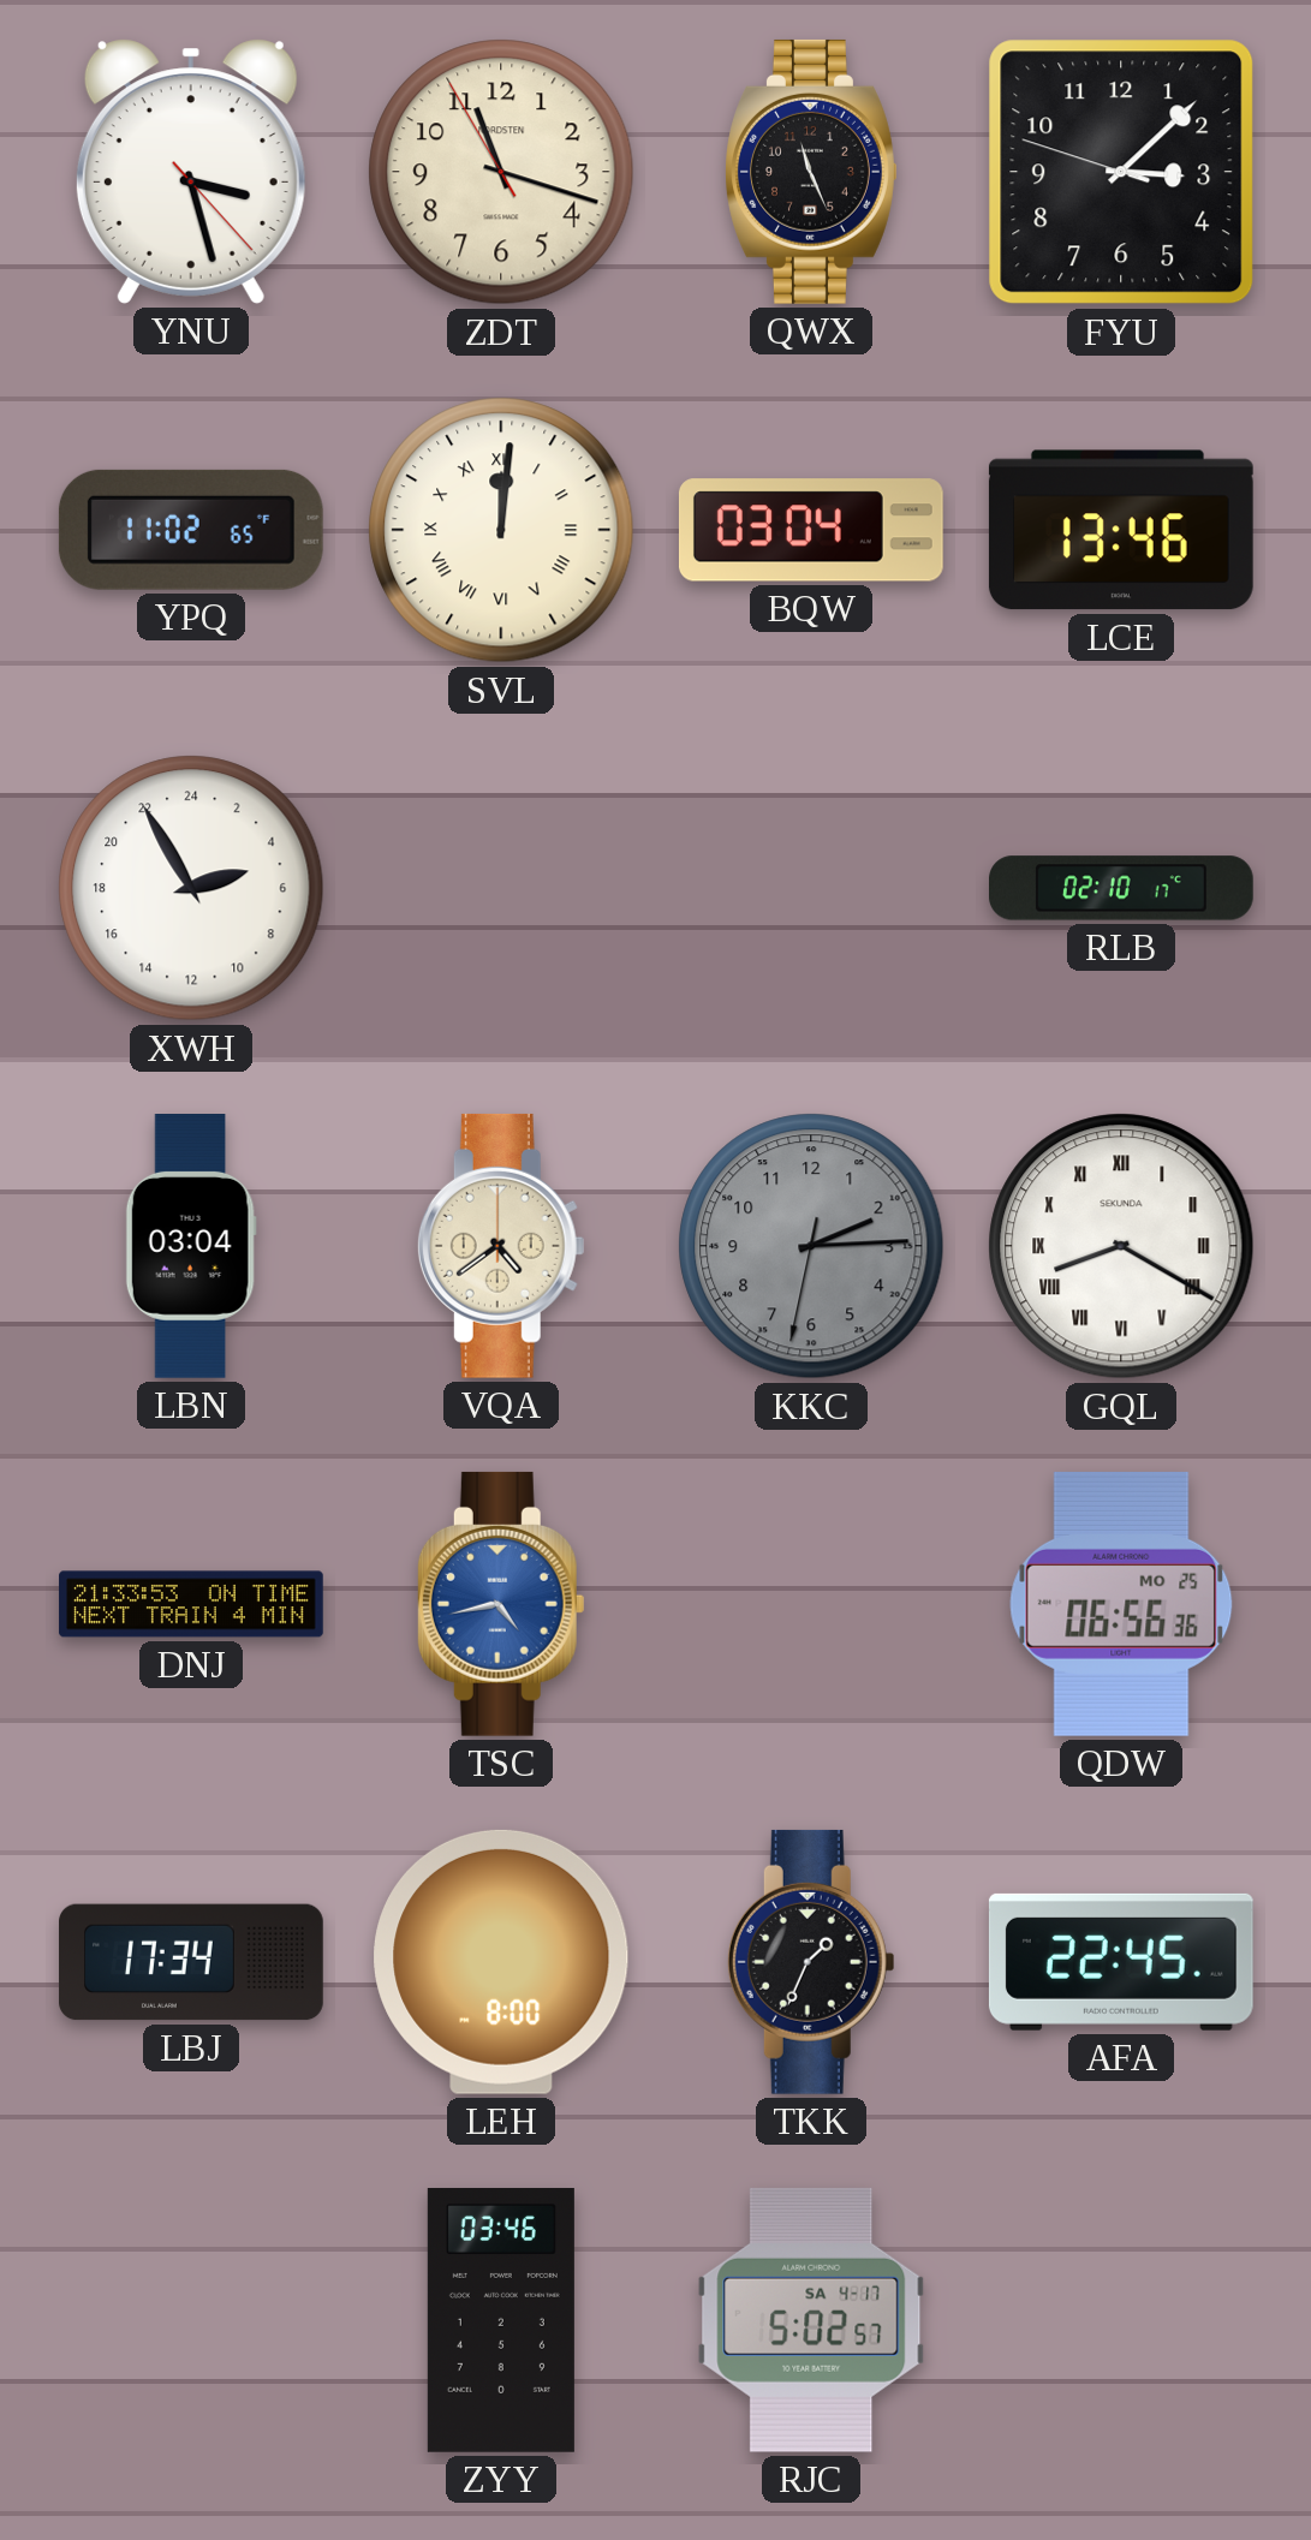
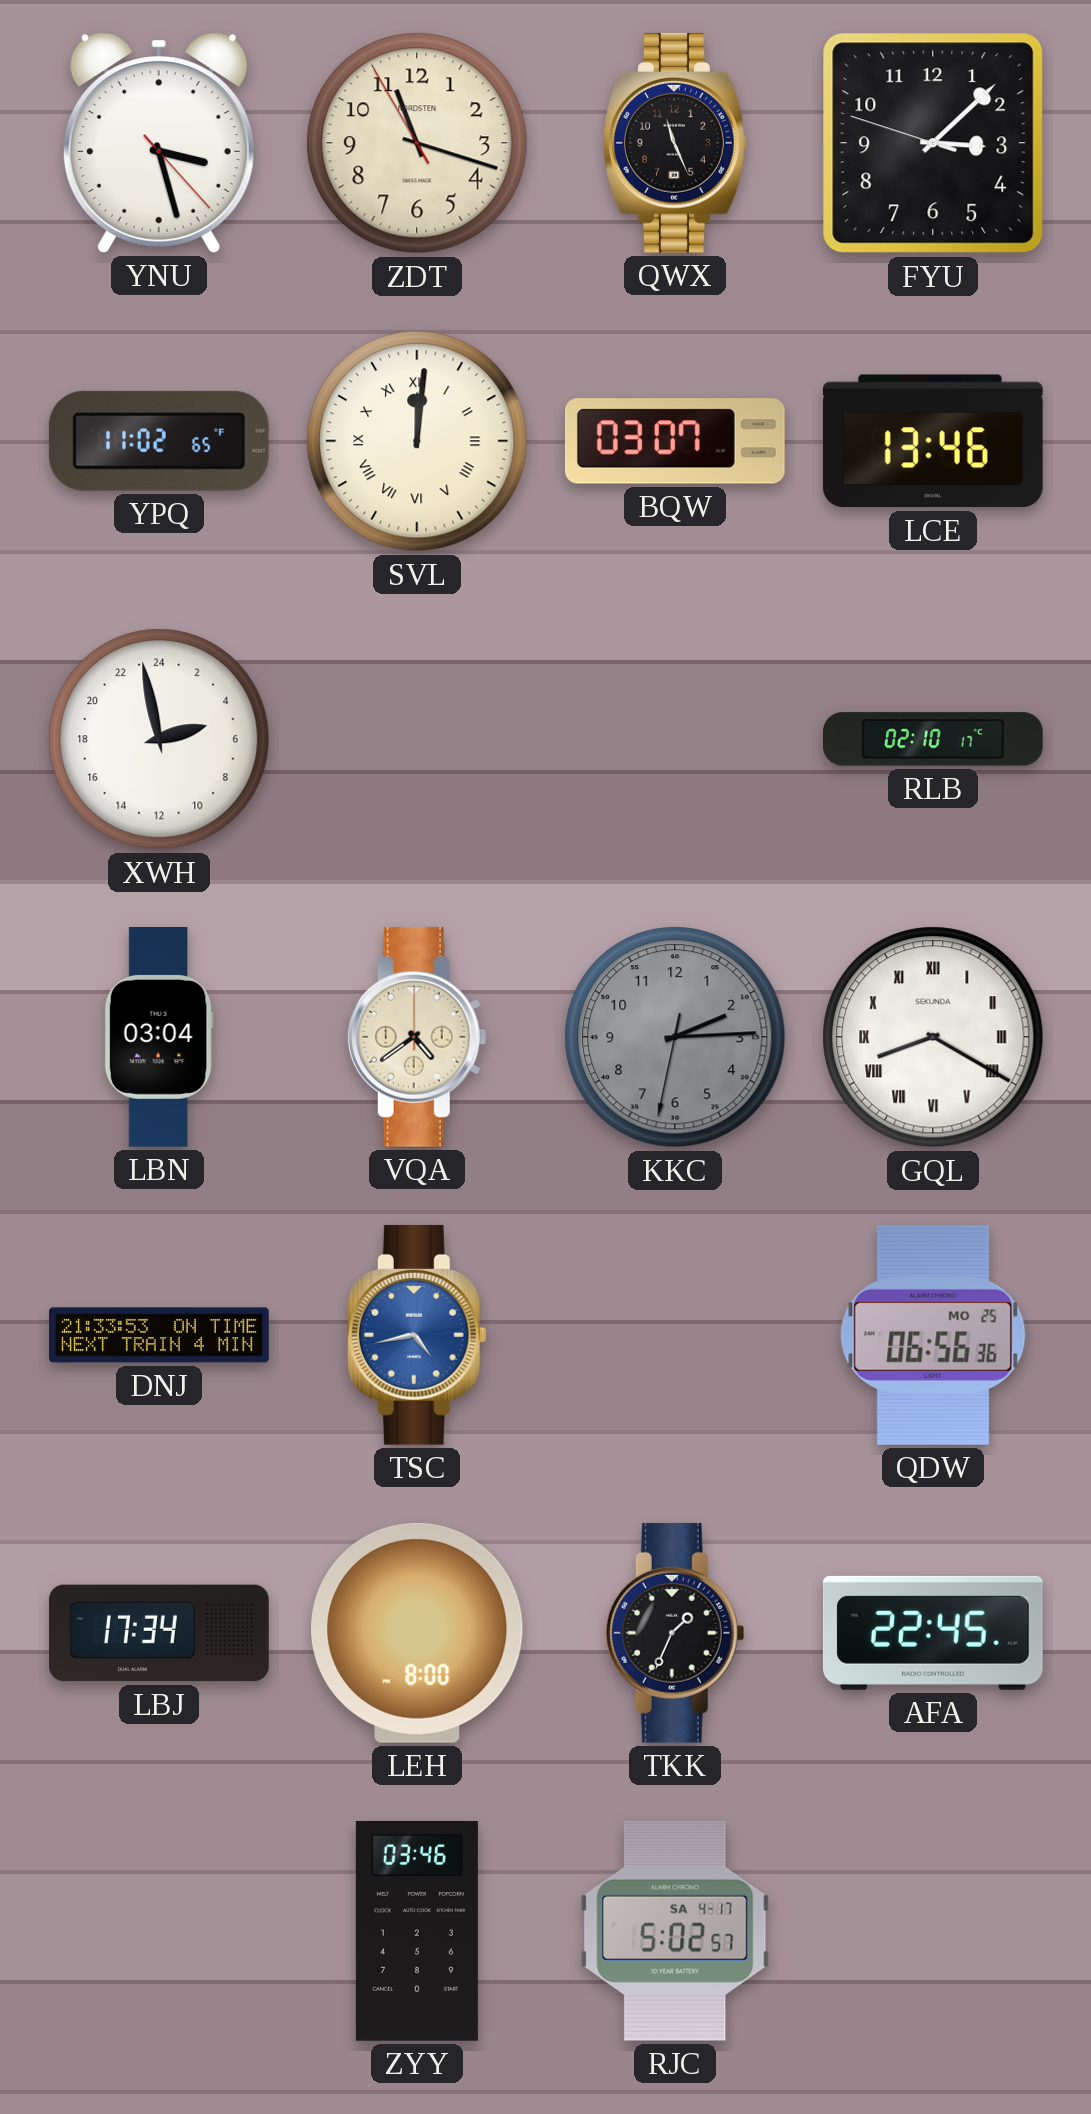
BQW: 03:04 -> 03:07
XWH: 4:55 -> 4:58
